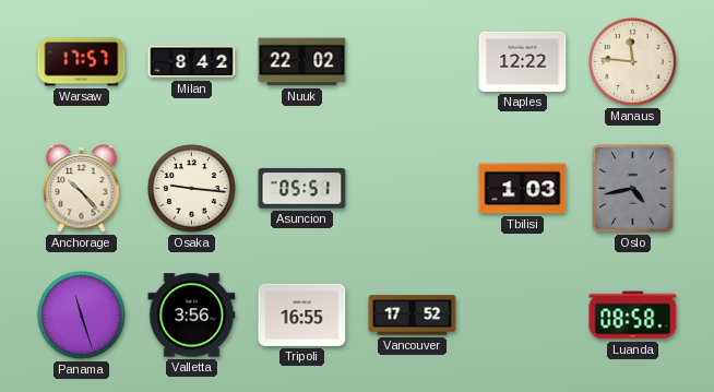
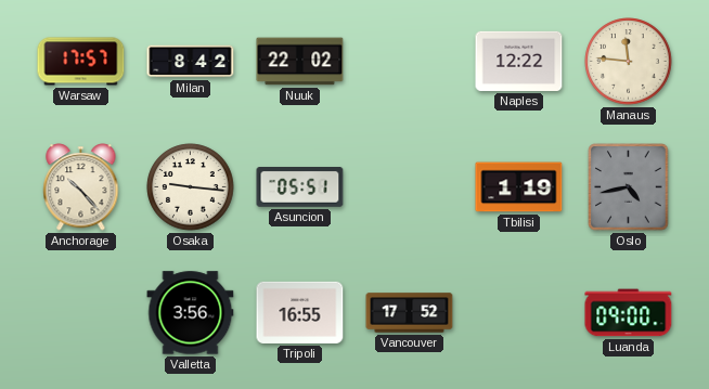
Tbilisi: 1:03 -> 1:19
Panama: 11:27 -> none
Luanda: 08:58 -> 09:00
